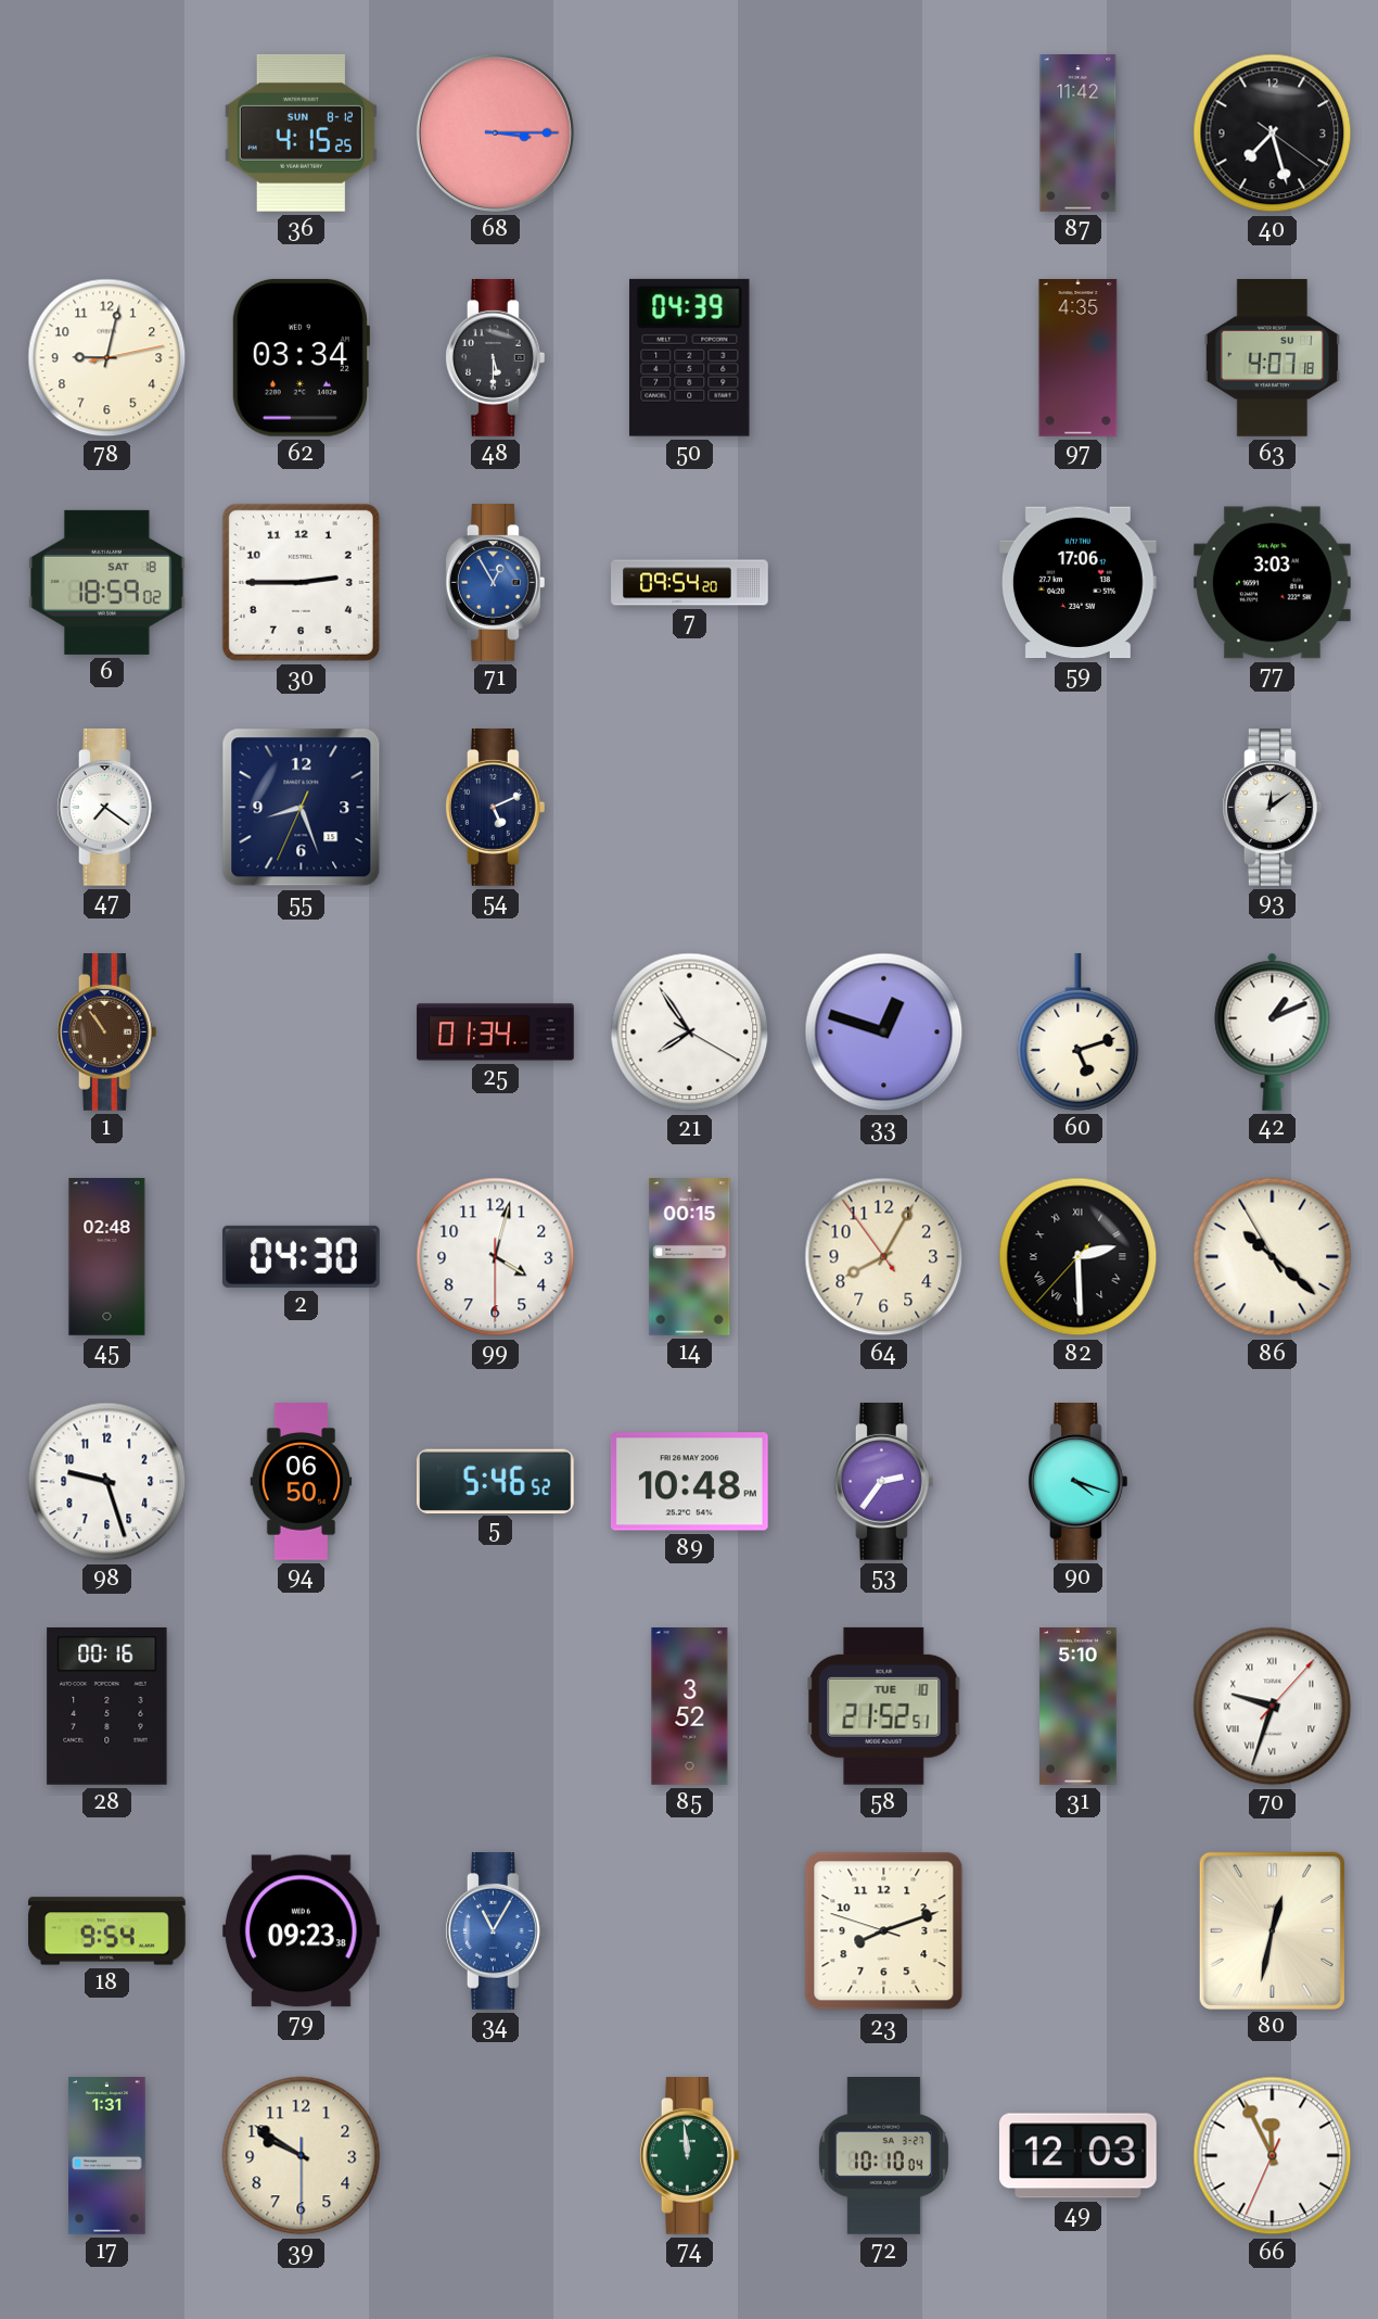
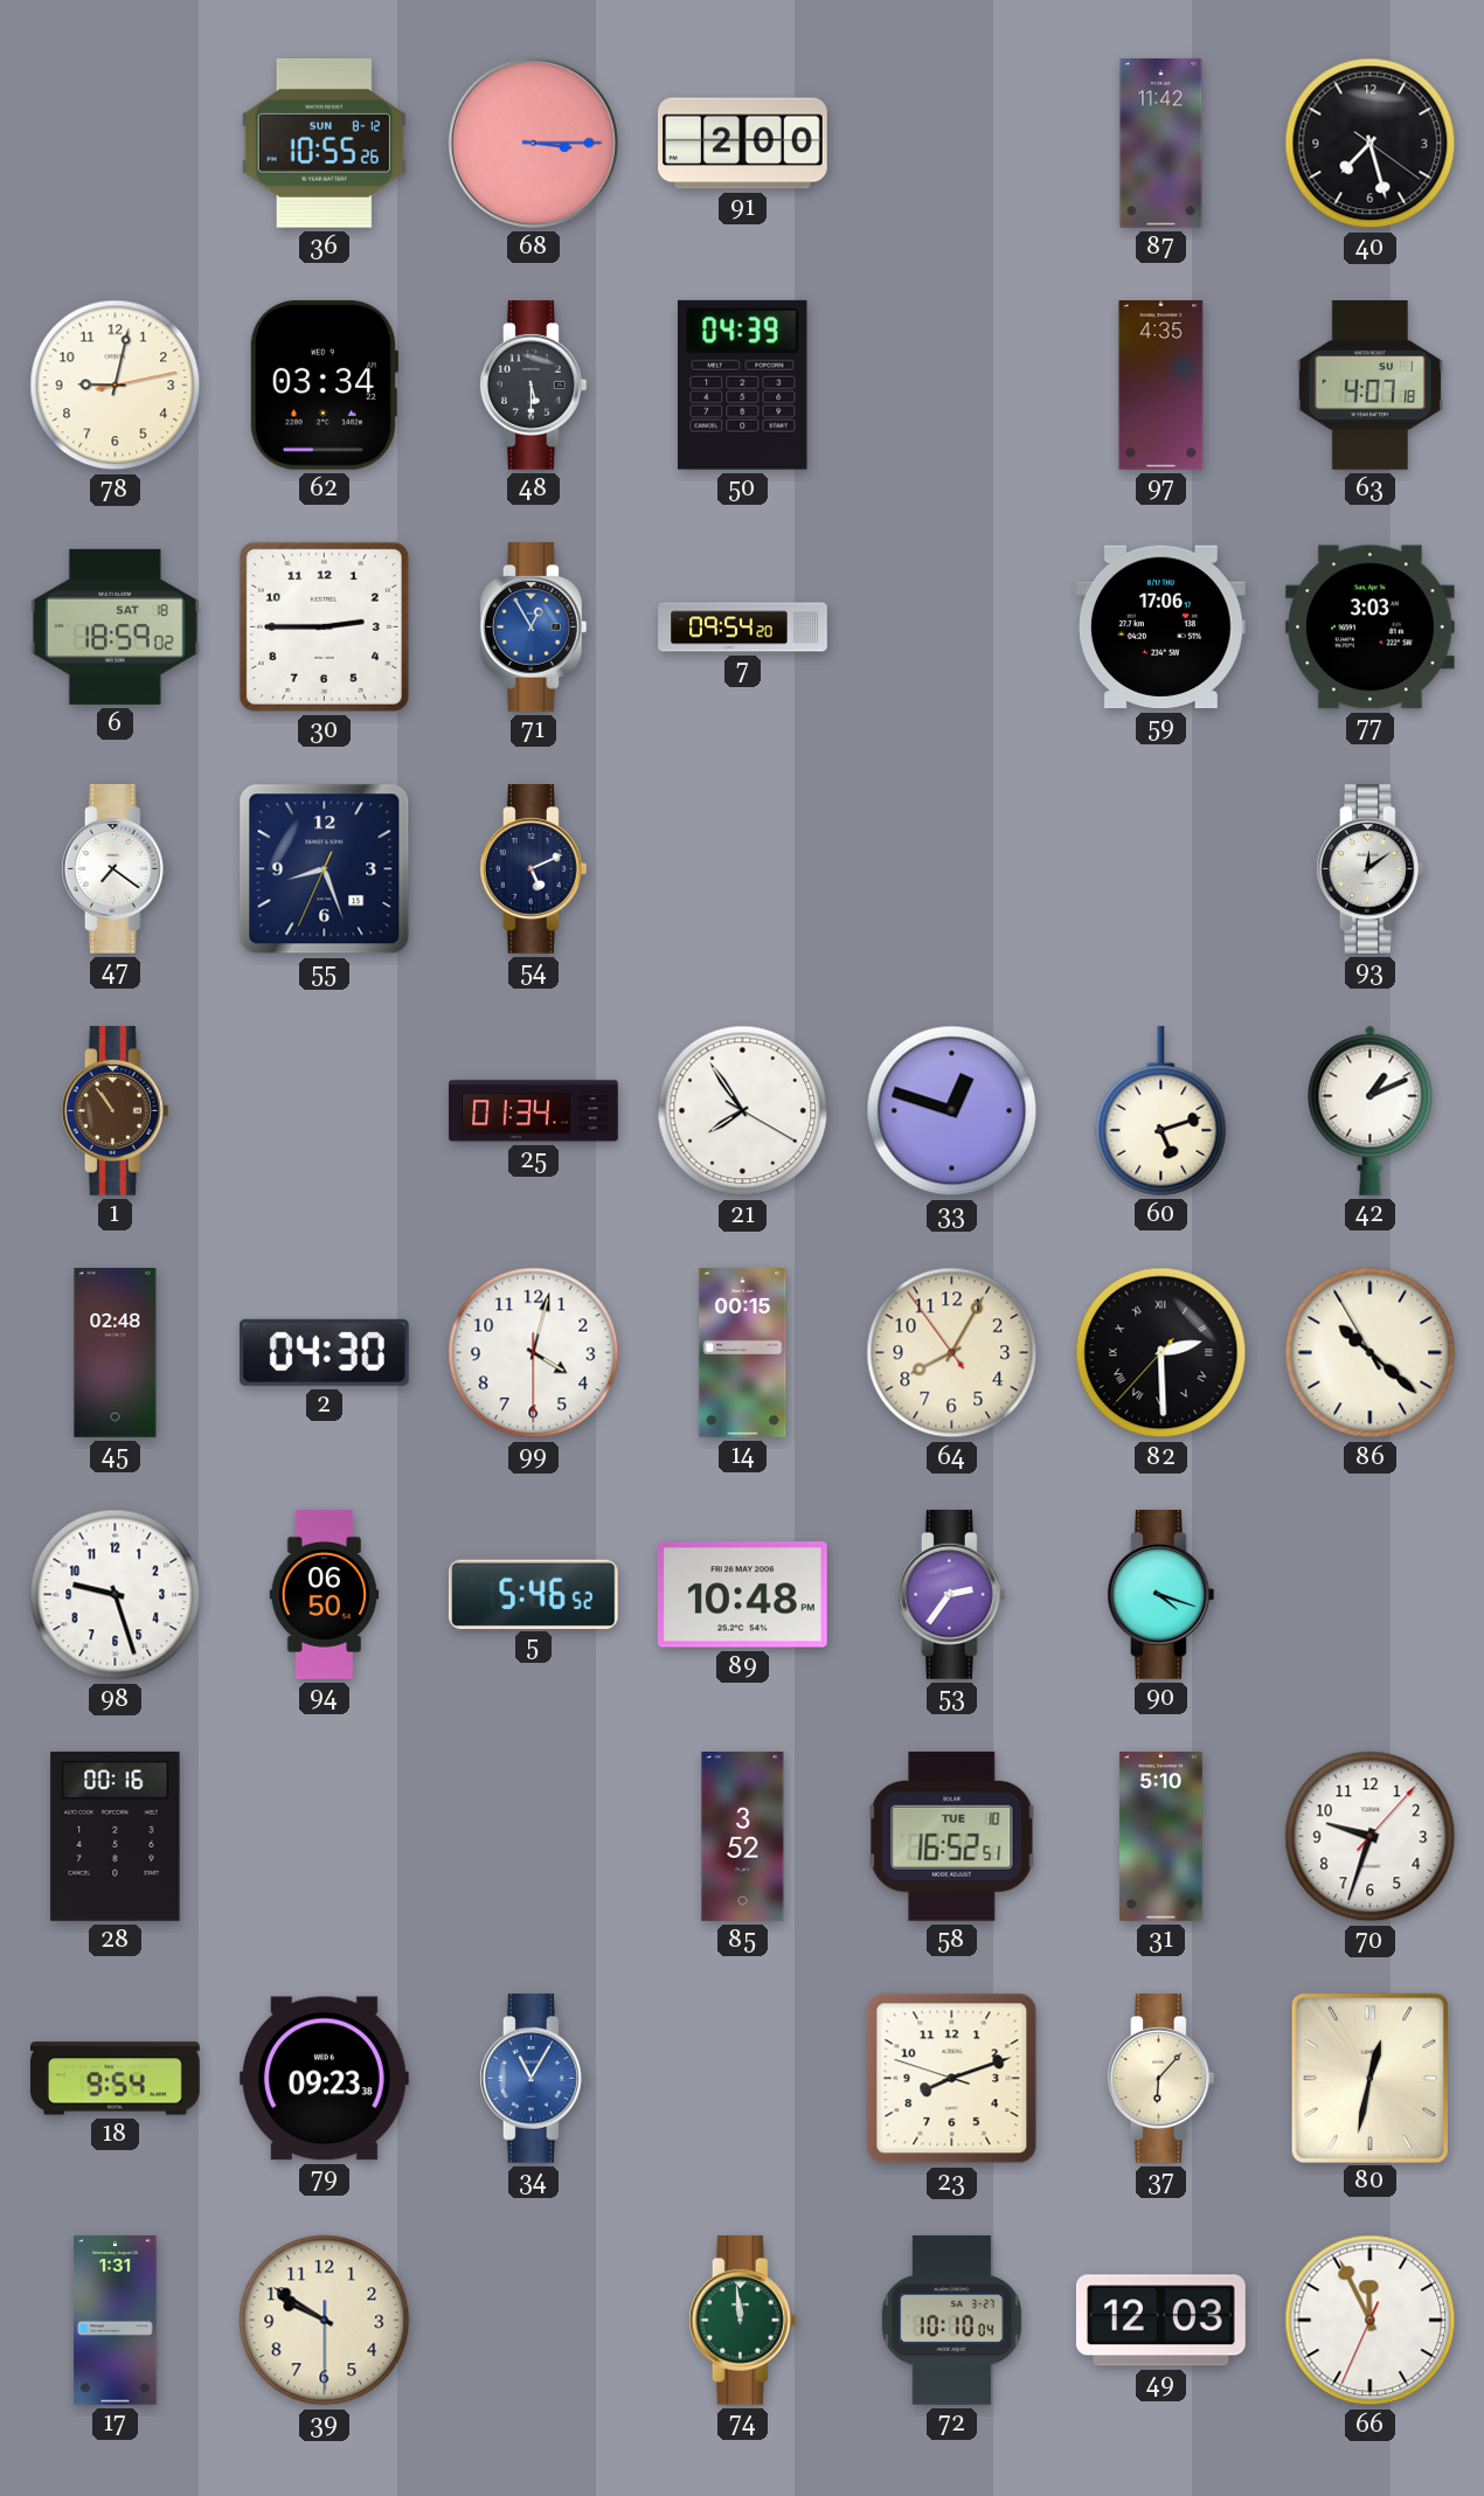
36: 4:15 -> 10:55
91: none -> 2:00
58: 21:52 -> 16:52
70 numerals: Roman -> Arabic
37: none -> 6:07
